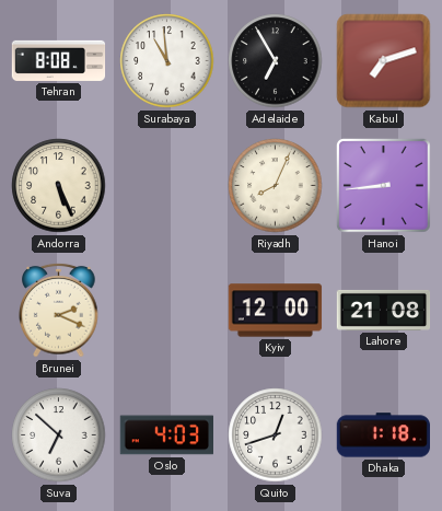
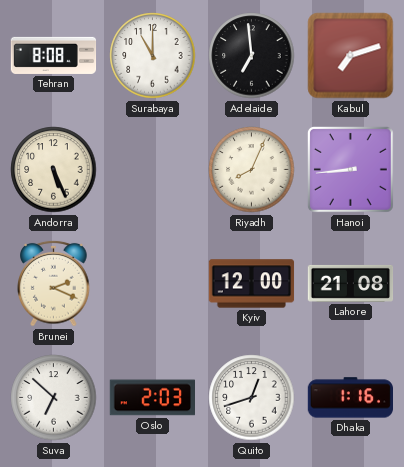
Surabaya: 10:59 -> 11:00
Adelaide: 6:55 -> 6:59
Oslo: 4:03 -> 2:03
Dhaka: 1:18 -> 1:16
